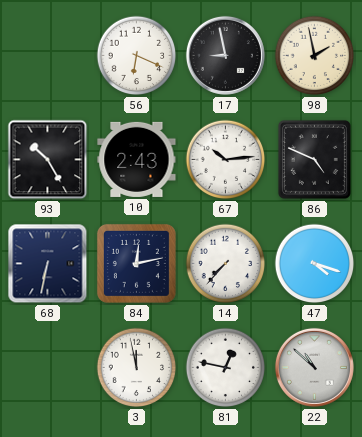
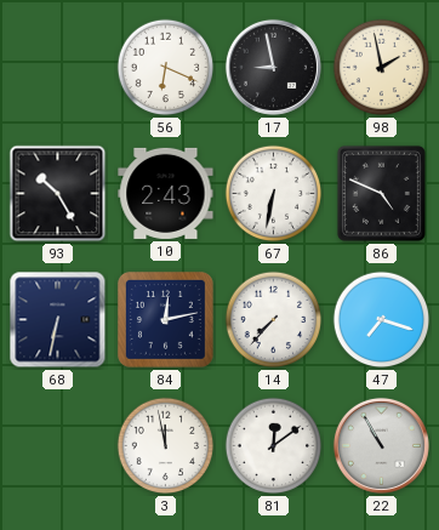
67: 10:14 -> 6:32
47: 4:18 -> 7:18
81: 12:47 -> 12:09
22: 10:52 -> 10:55
